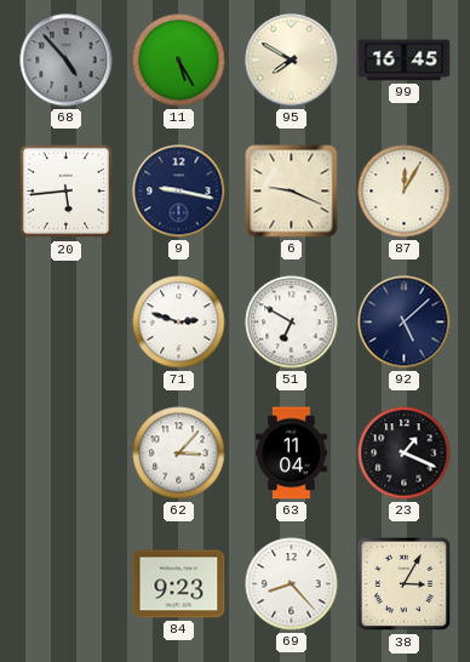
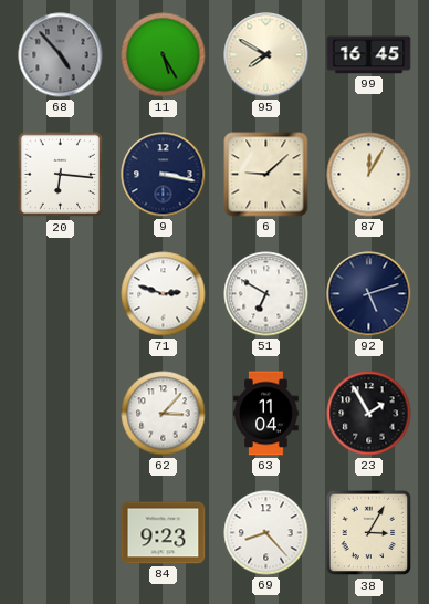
20: 5:44 -> 6:16
9: 9:17 -> 3:17
6: 9:19 -> 9:08
92: 5:08 -> 5:12
23: 1:19 -> 1:55
